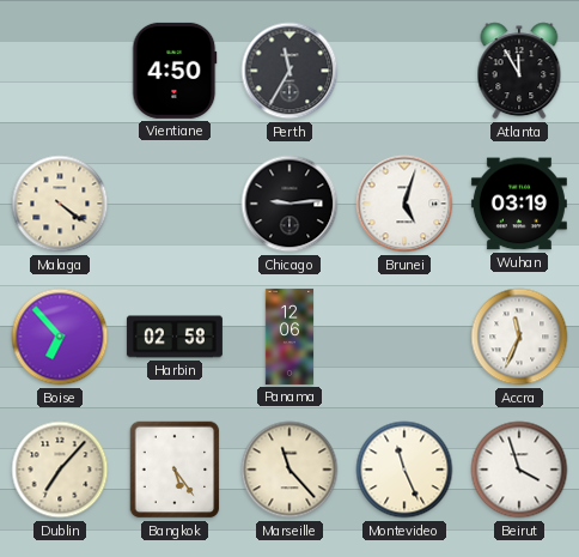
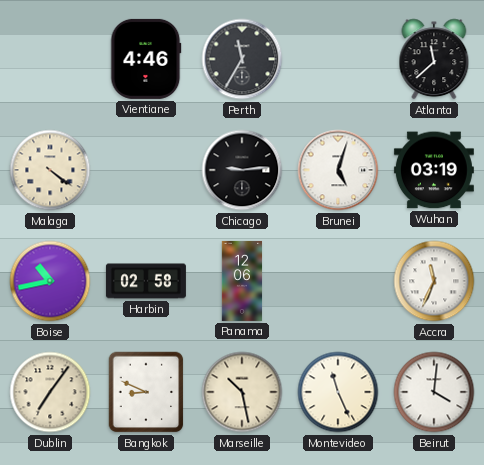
Vientiane: 4:50 -> 4:46
Atlanta: 11:55 -> 11:38
Boise: 6:53 -> 10:43
Dublin: 7:07 -> 7:06
Bangkok: 5:24 -> 8:49
Marseille: 11:23 -> 10:28
Beirut: 3:57 -> 4:01
